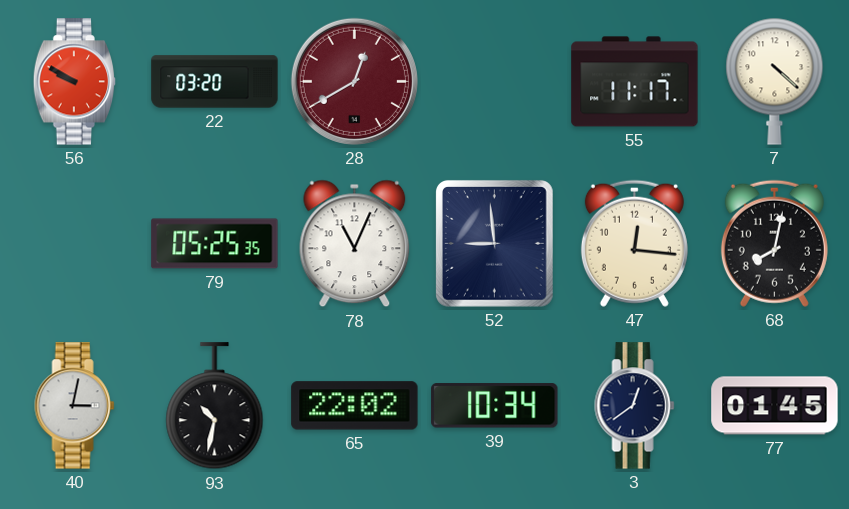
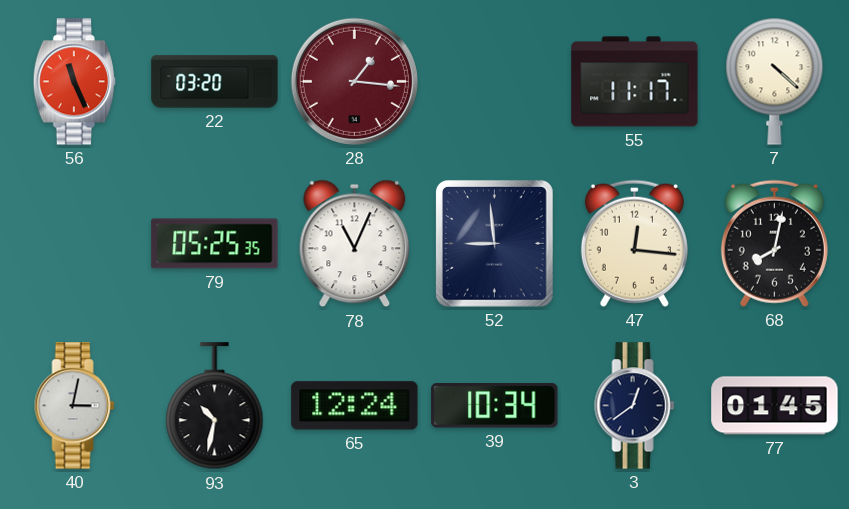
56: 9:50 -> 11:26
28: 12:40 -> 1:16
65: 22:02 -> 12:24
